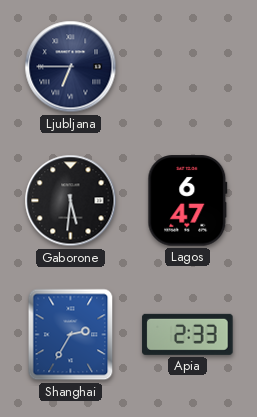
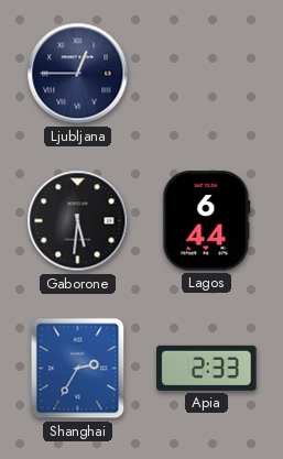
Ljubljana: 6:45 -> 12:45
Lagos: 6:47 -> 6:44
